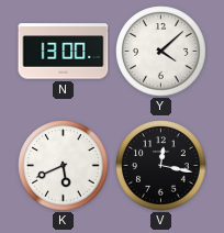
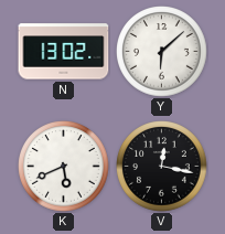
N: 13:00 -> 13:02
Y: 4:08 -> 6:08
